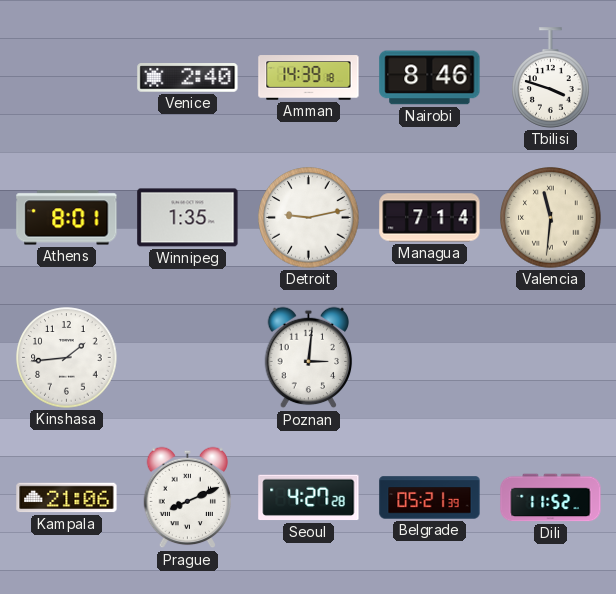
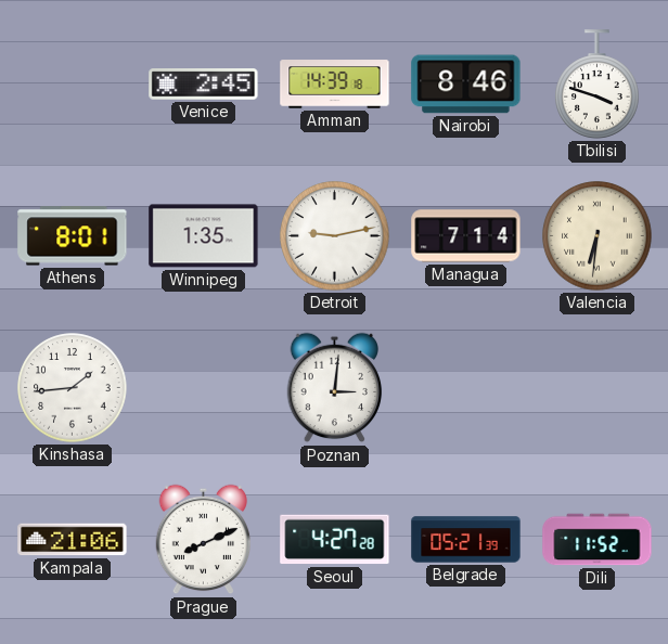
Venice: 2:40 -> 2:45
Valencia: 11:31 -> 6:31
